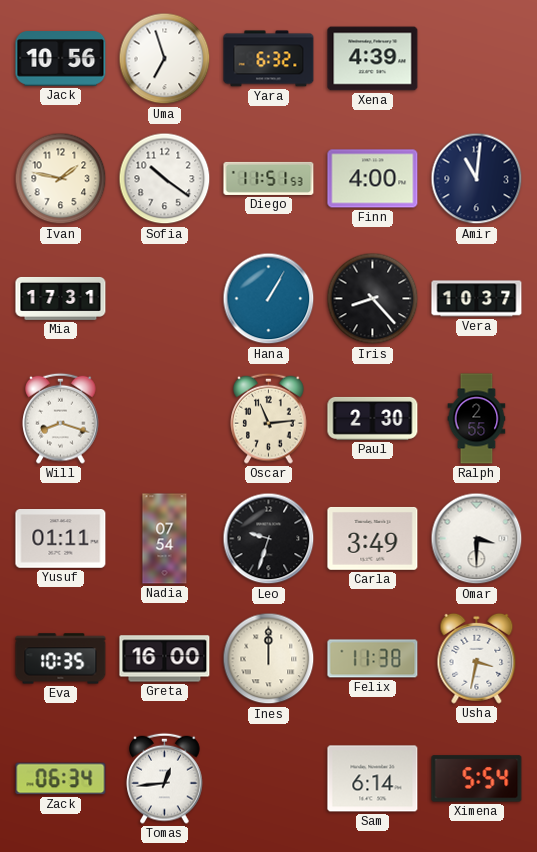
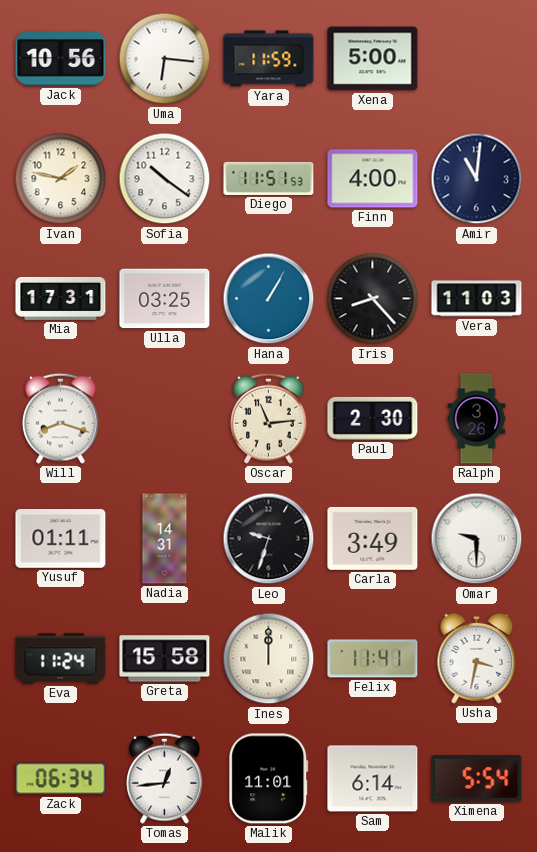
Uma: 6:57 -> 6:16
Yara: 6:32 -> 11:59
Xena: 4:39 -> 5:00
Ulla: none -> 03:25
Vera: 10:37 -> 11:03
Ralph: 2:55 -> 3:26
Nadia: 07:54 -> 14:31
Omar: 3:30 -> 9:30
Eva: 10:35 -> 11:24
Greta: 16:00 -> 15:58
Felix: 11:38 -> 11:41
Malik: none -> 11:01
